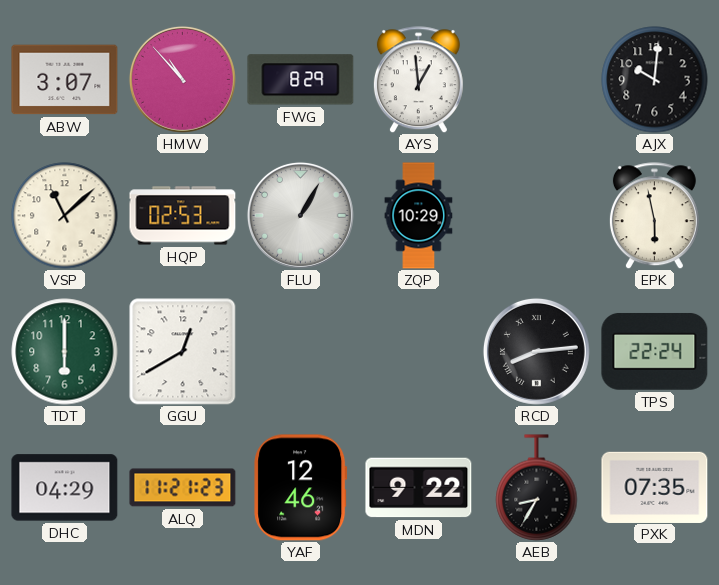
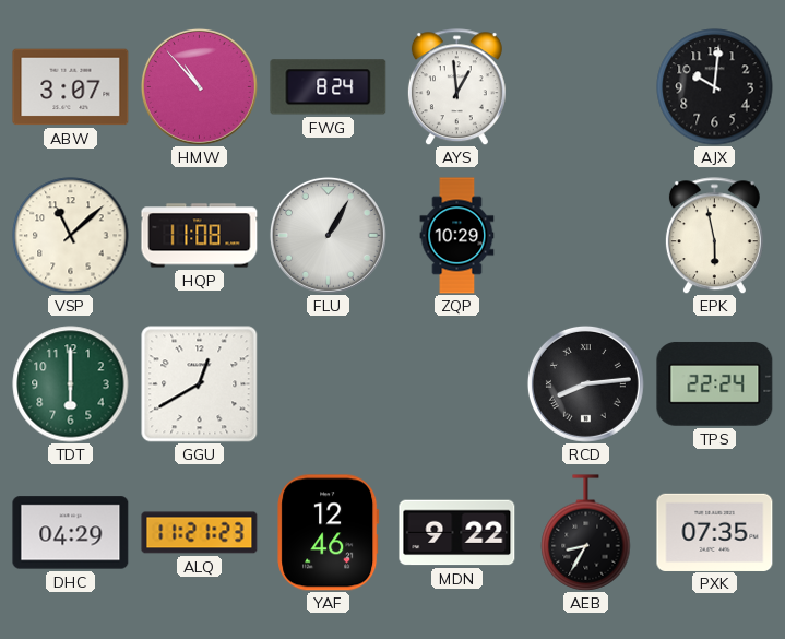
FWG: 8:29 -> 8:24
HQP: 02:53 -> 11:08
